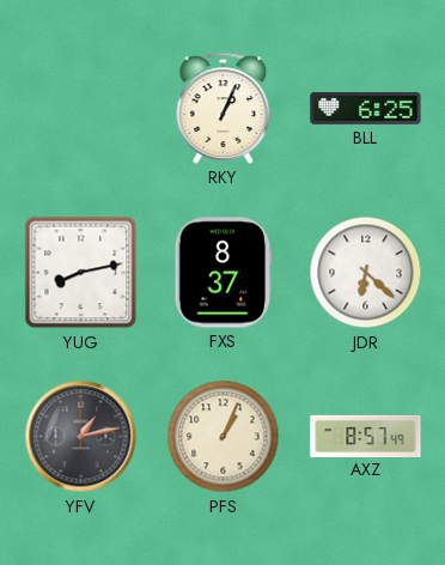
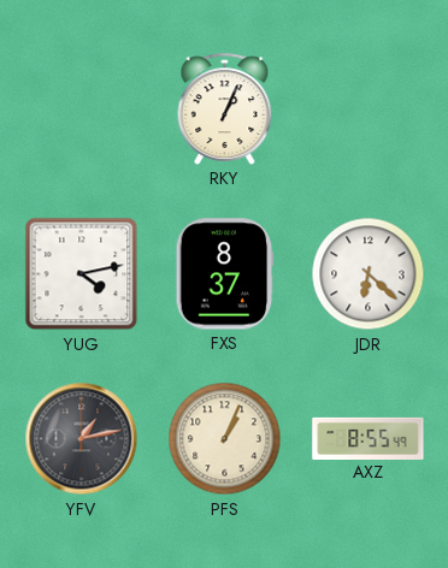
BLL: 6:25 -> none
YUG: 8:13 -> 4:13
AXZ: 8:57 -> 8:55
